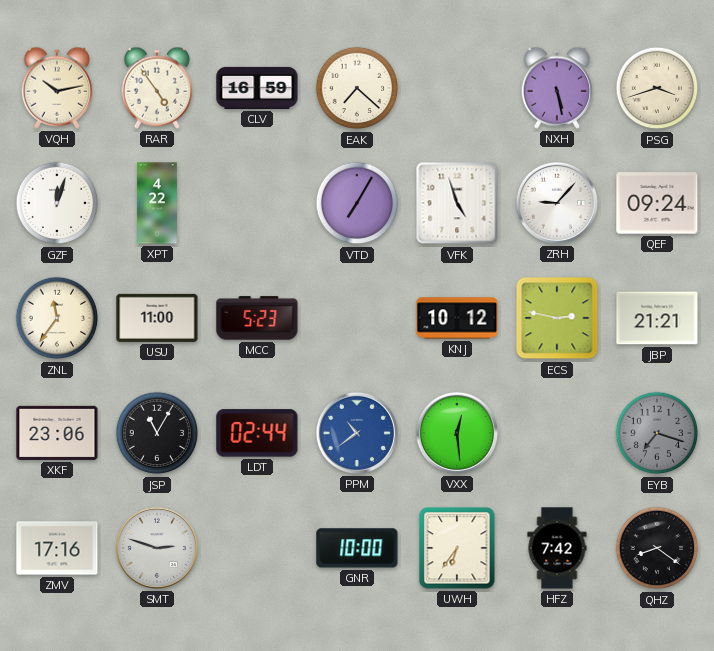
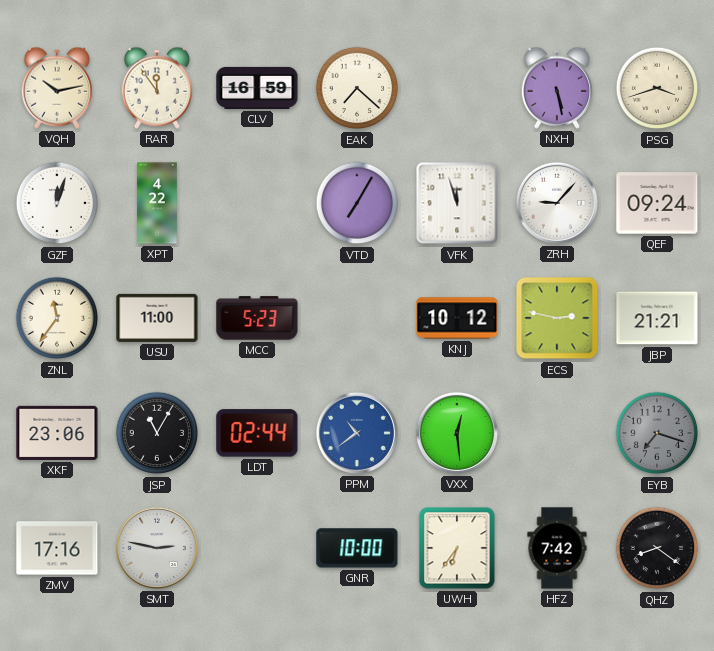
RAR: 4:54 -> 11:54
VFK: 4:57 -> 11:57
SMT: 2:48 -> 2:47
